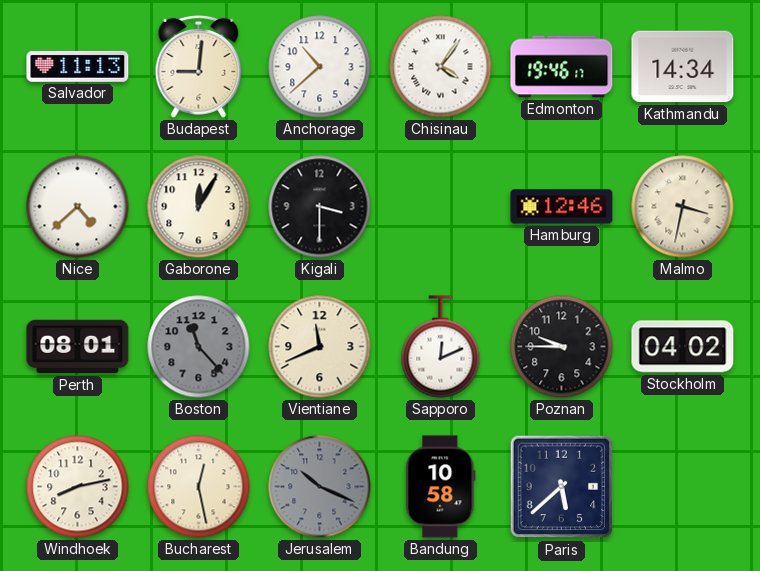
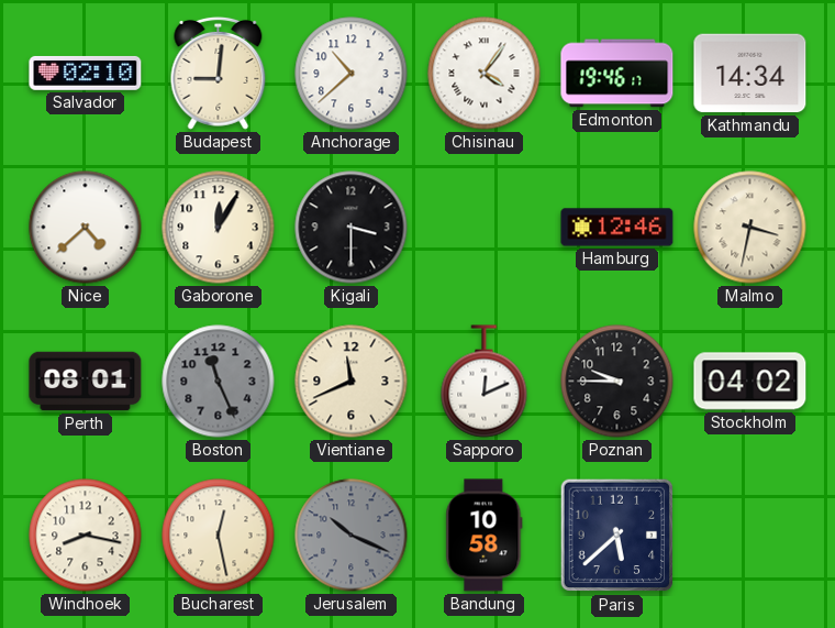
Salvador: 11:13 -> 02:10
Boston: 11:23 -> 11:26
Windhoek: 8:13 -> 8:17
